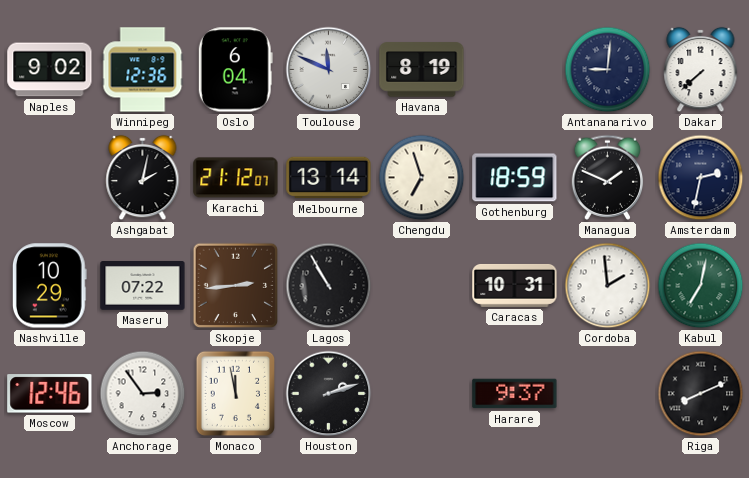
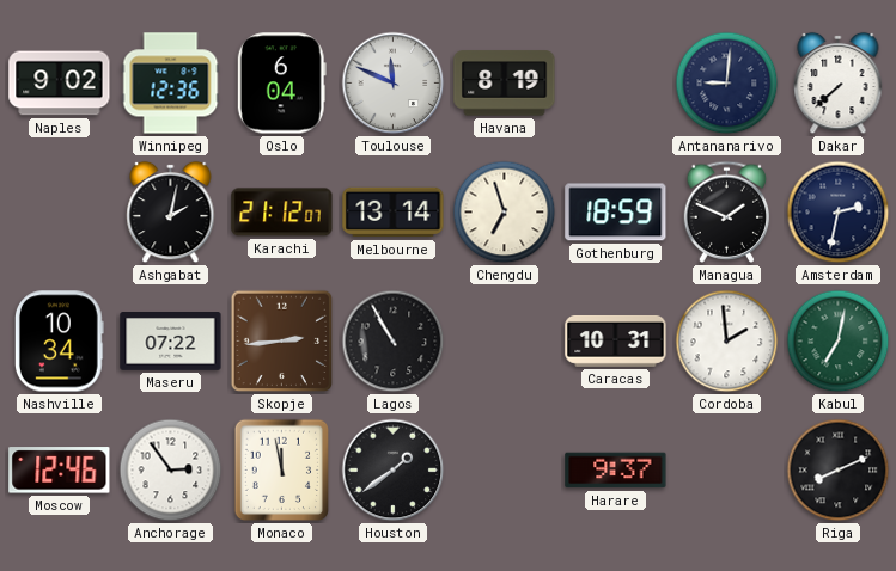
Nashville: 10:29 -> 10:34
Houston: 2:12 -> 1:39
